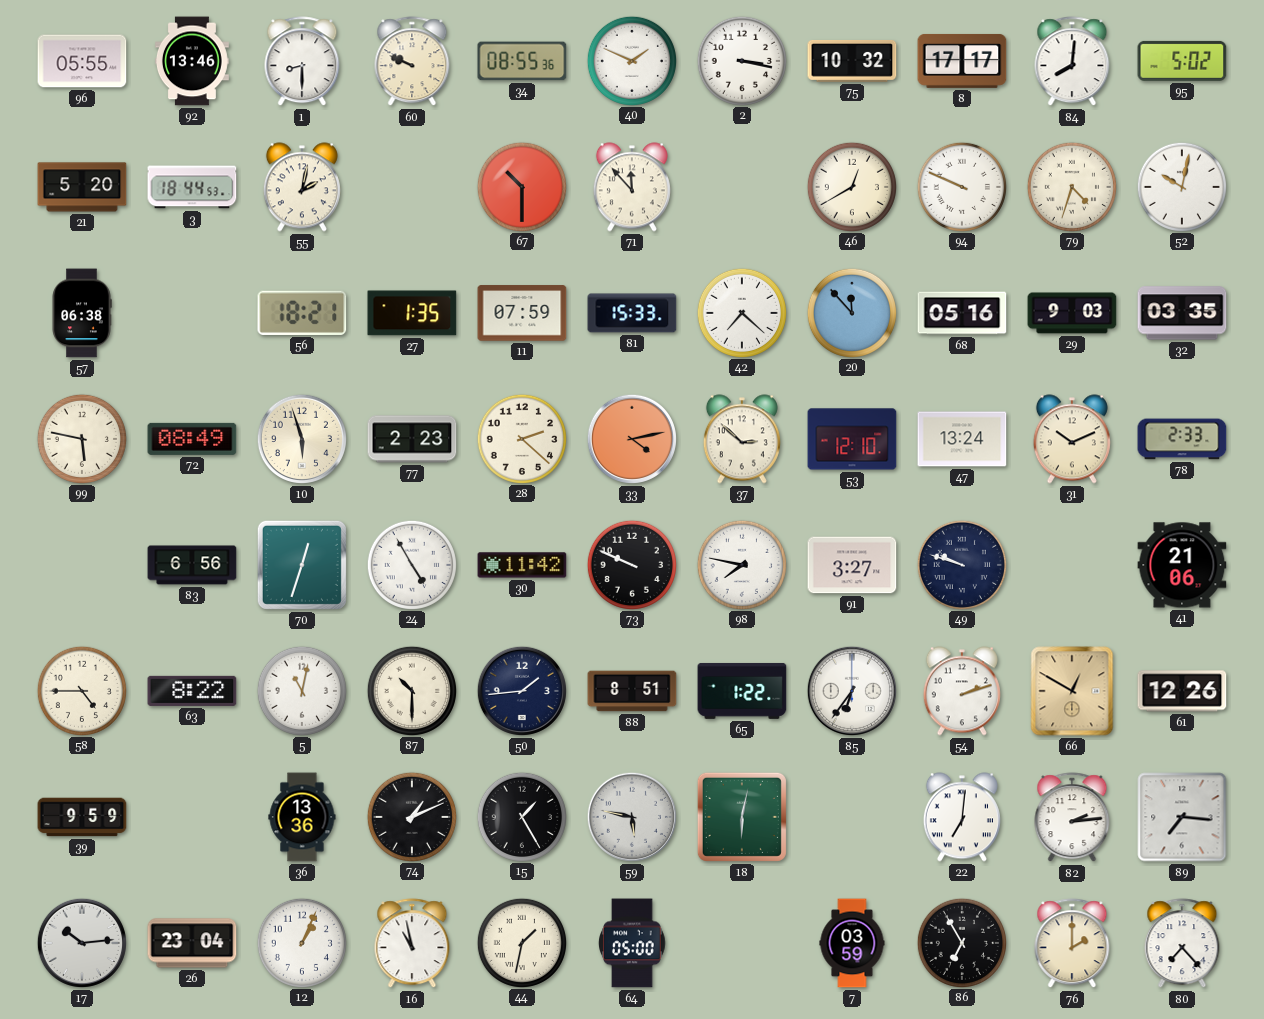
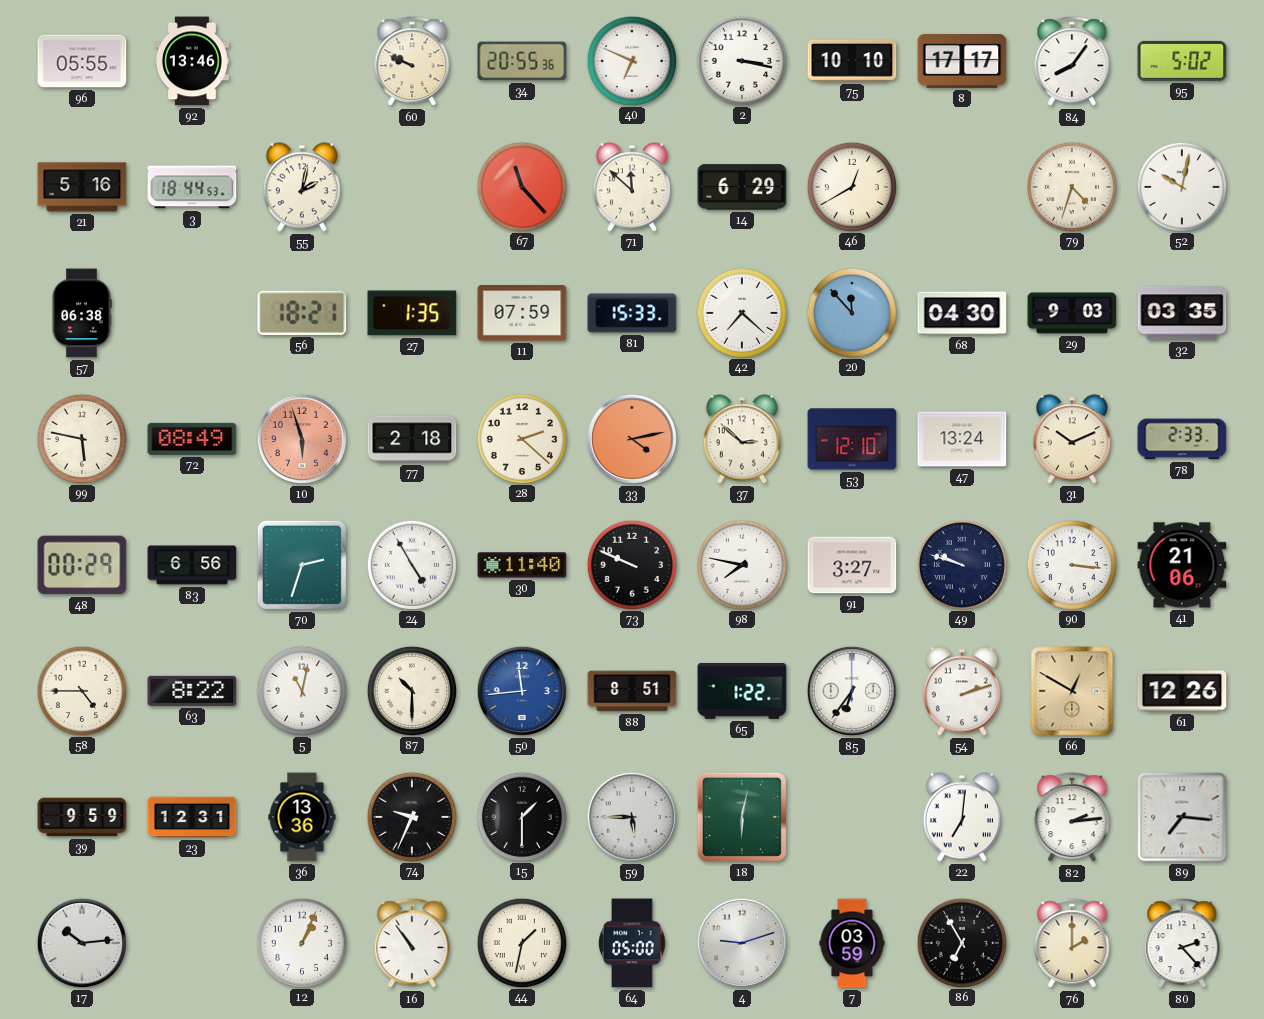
1: 8:30 -> none
34: 08:55 -> 20:55
40: 1:49 -> 6:49
75: 10:32 -> 10:10
84: 8:01 -> 8:06
21: 5:20 -> 5:16
67: 10:30 -> 11:23
71: 11:53 -> 11:52
14: none -> 6:29
94: 9:49 -> none
68: 05:16 -> 04:30
10 dial: cream -> salmon
77: 2:23 -> 2:18
48: none -> 00:29
70: 12:33 -> 2:33
30: 11:42 -> 11:40
90: none -> 3:16
50: 1:44 -> 11:44
50 dial: navy -> blue
23: none -> 12:31
74: 1:11 -> 9:34
15: 1:25 -> 1:30
59: 5:47 -> 5:45
26: 23:04 -> none
16: 10:58 -> 10:54
4: none -> 9:12
80: 7:23 -> 2:23
